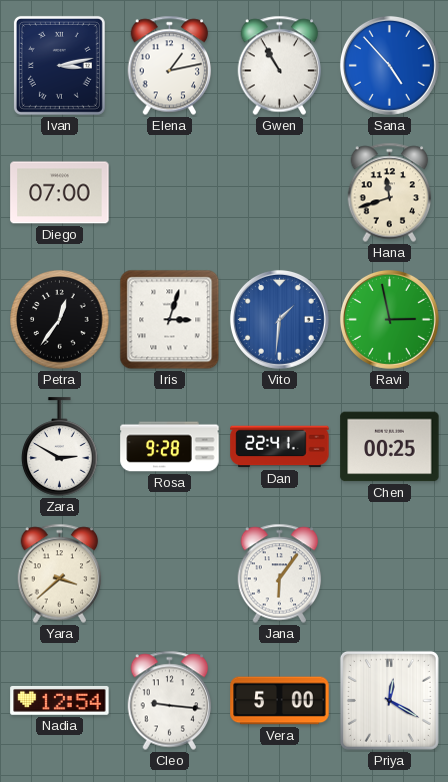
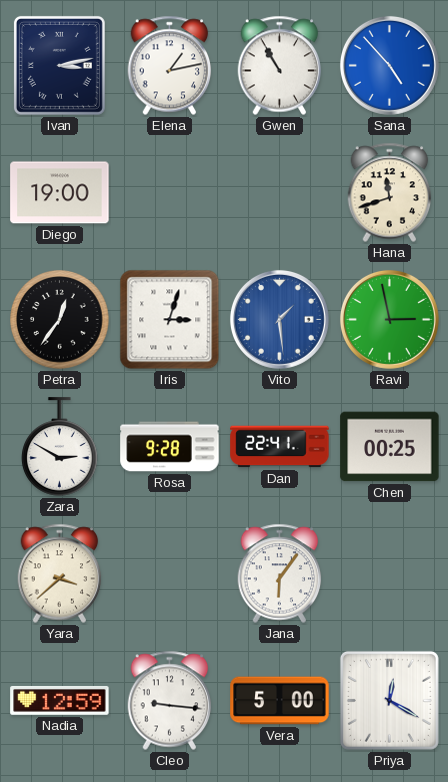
Diego: 07:00 -> 19:00
Vito: 1:31 -> 1:29
Nadia: 12:54 -> 12:59
